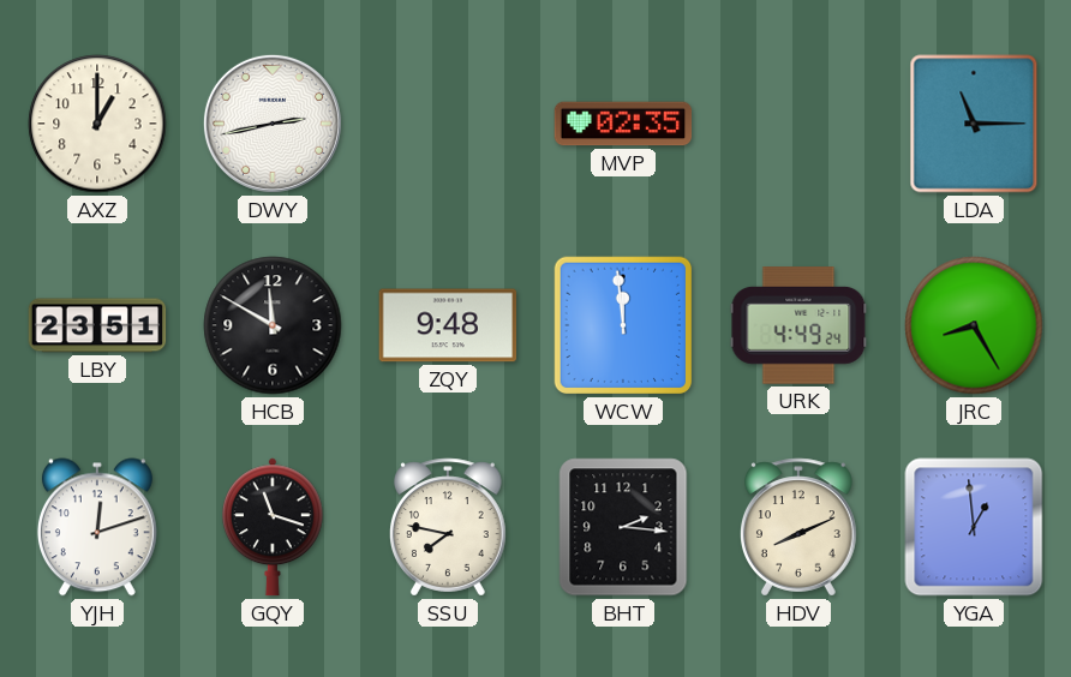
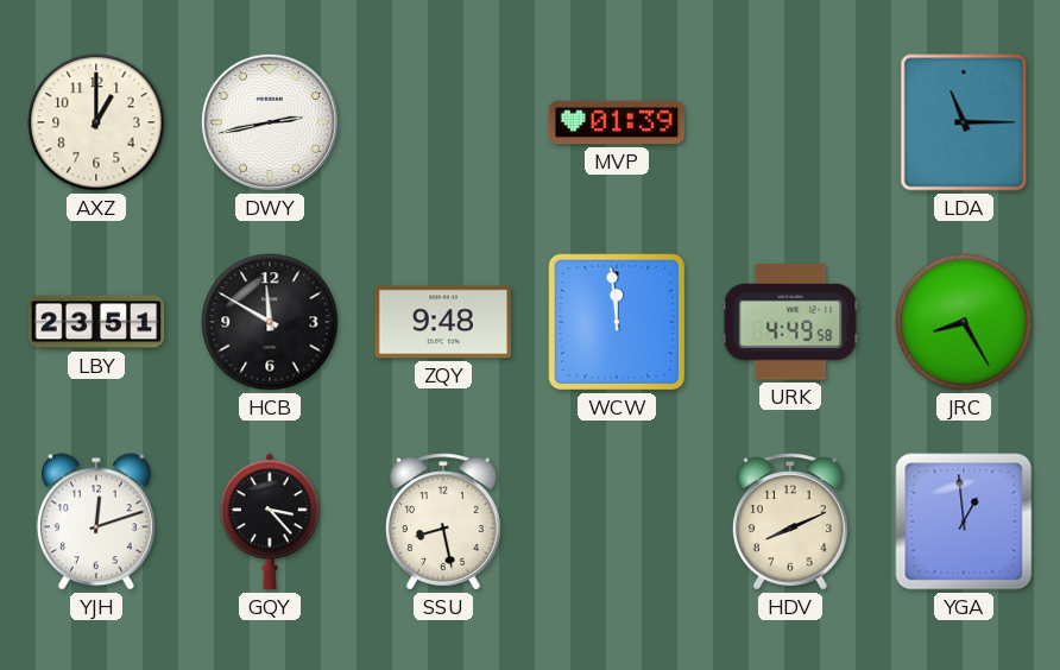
MVP: 02:35 -> 01:39
URK: 4:49:24 -> 4:49:58
GQY: 11:18 -> 3:23
SSU: 7:47 -> 8:28
BHT: 2:16 -> none
